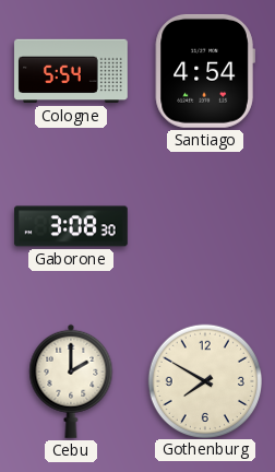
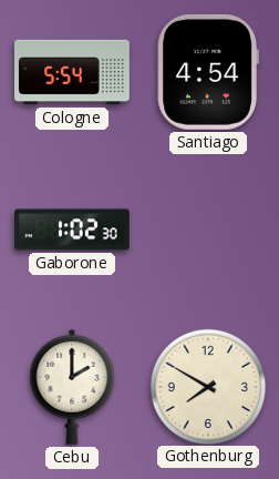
Gaborone: 3:08 -> 1:02
